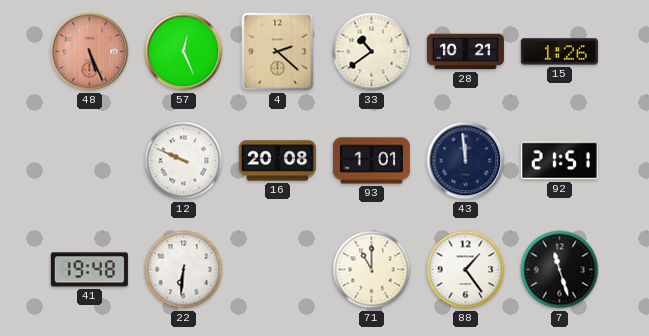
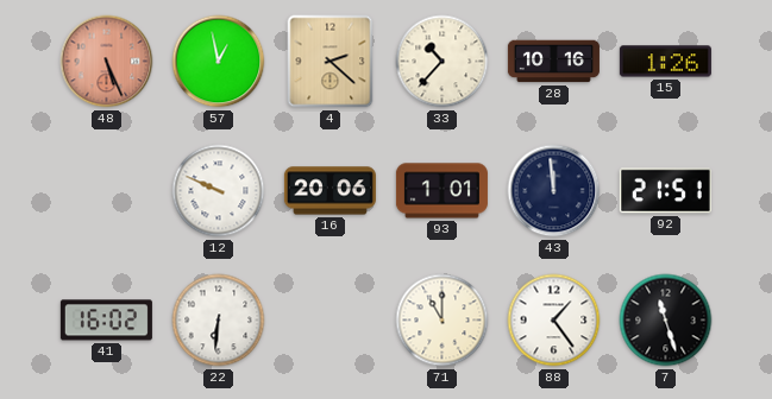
57: 12:26 -> 12:58
33: 10:39 -> 10:37
28: 10:21 -> 10:16
16: 20:08 -> 20:06
41: 19:48 -> 16:02
